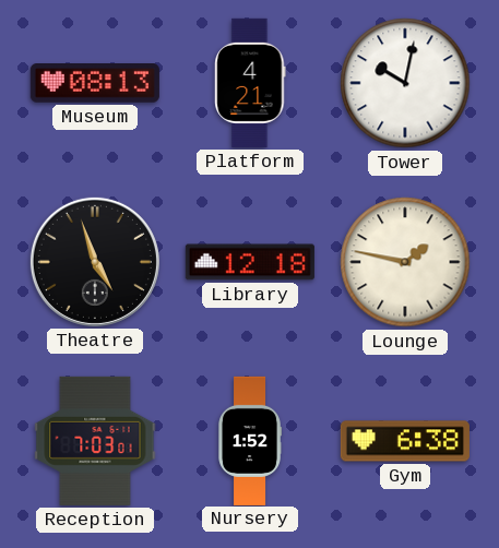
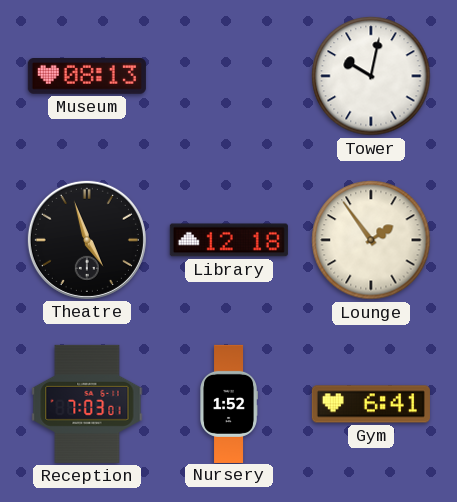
Platform: 4:21 -> none
Lounge: 1:47 -> 1:54
Gym: 6:38 -> 6:41
